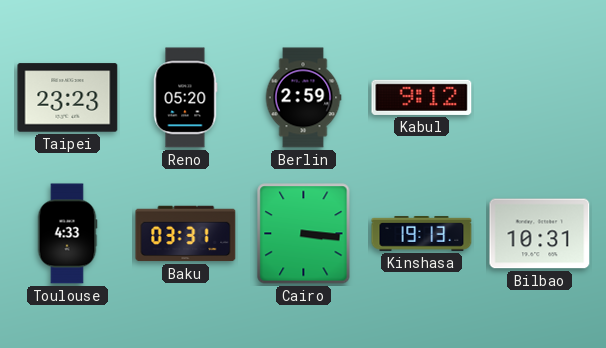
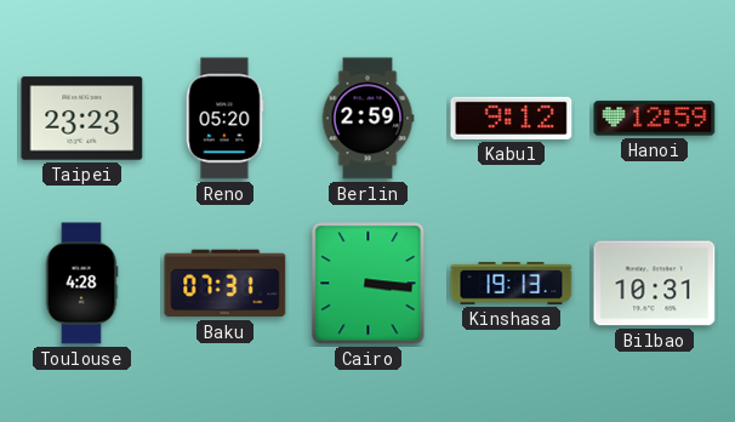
Hanoi: none -> 12:59
Toulouse: 4:33 -> 4:28
Baku: 03:31 -> 07:31
